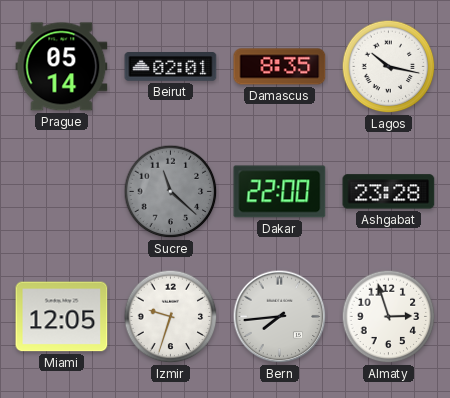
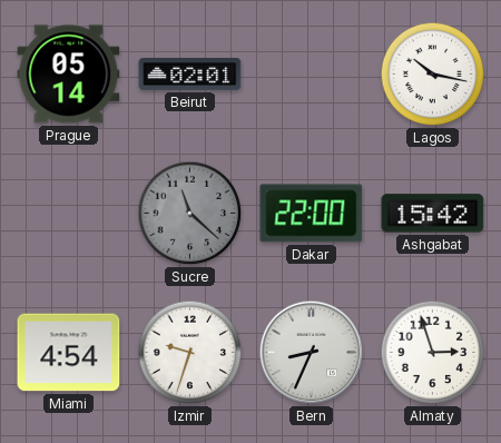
Damascus: 8:35 -> none
Ashgabat: 23:28 -> 15:42
Miami: 12:05 -> 4:54
Bern: 7:44 -> 8:34
